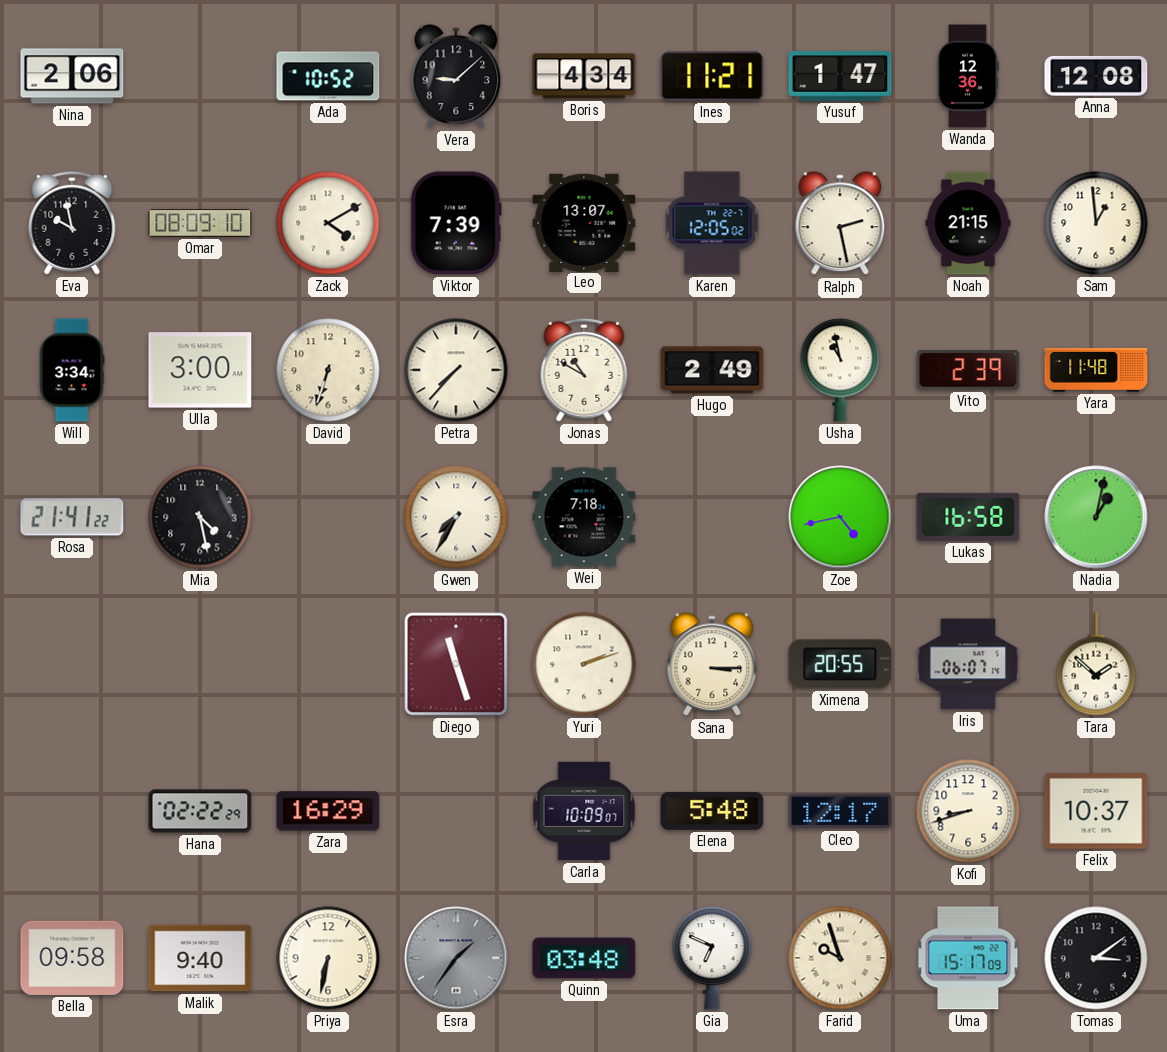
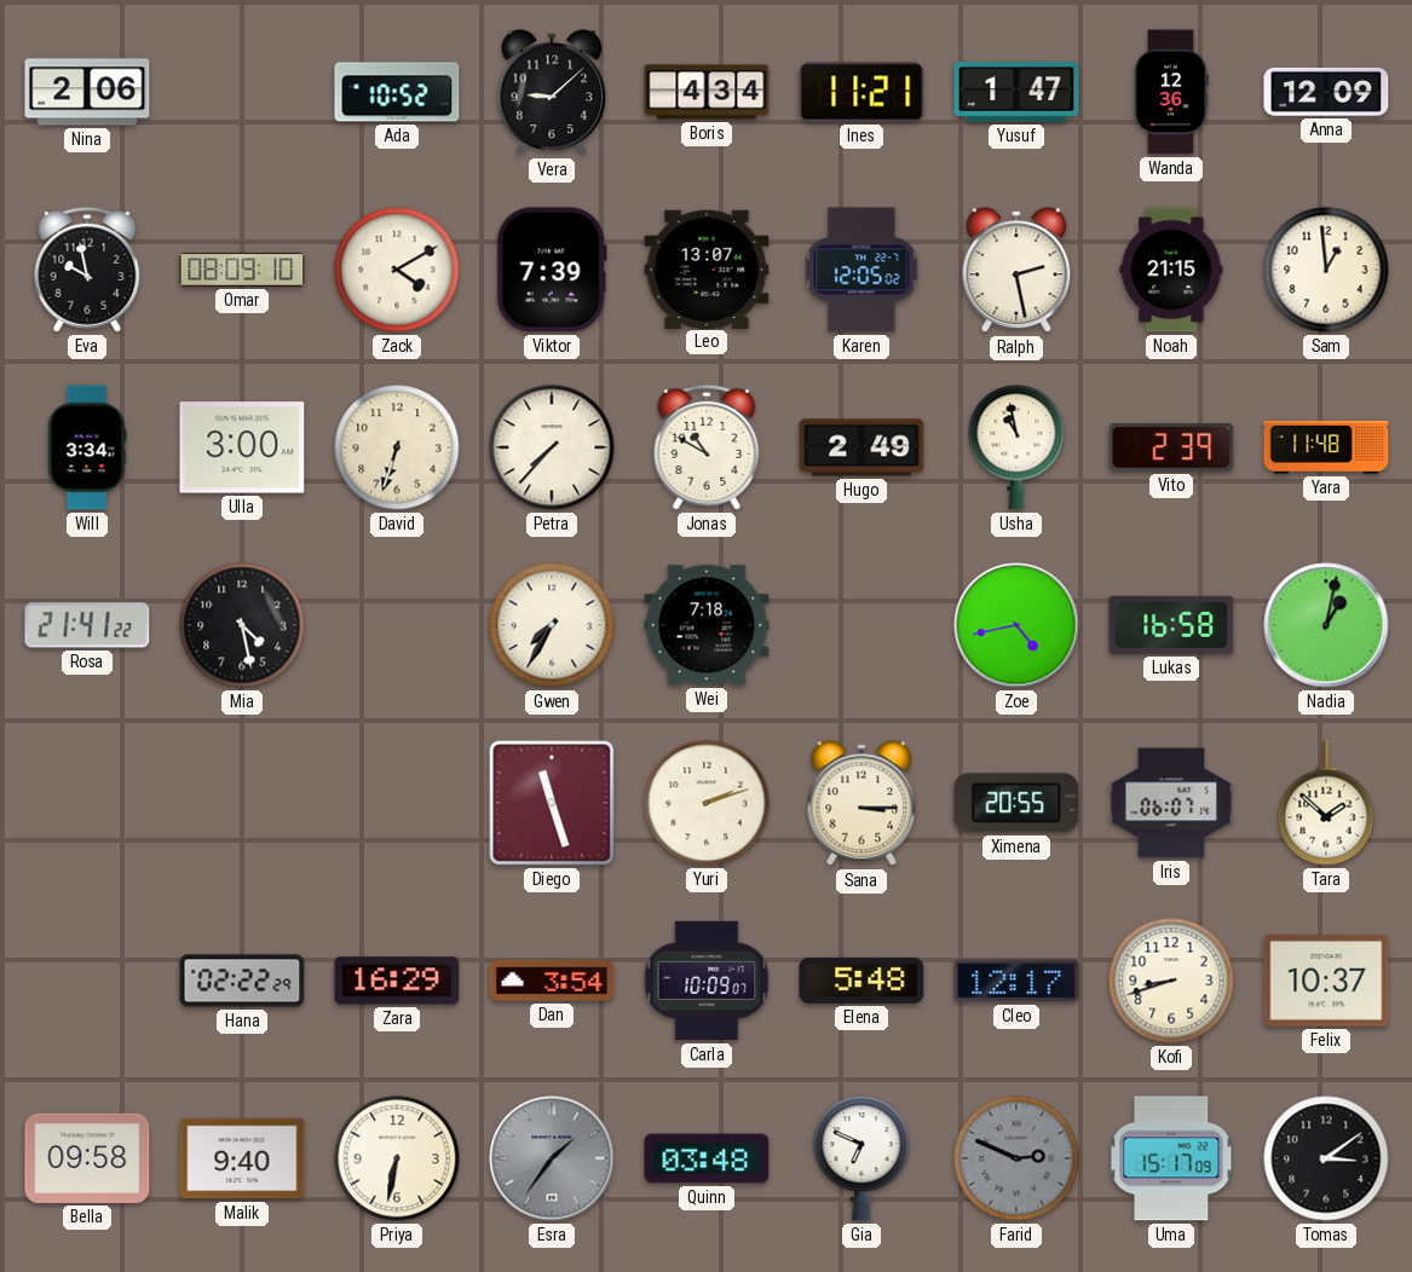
Anna: 12:08 -> 12:09
Dan: none -> 3:54
Farid: 9:57 -> 2:49
Farid dial: cream -> grey
